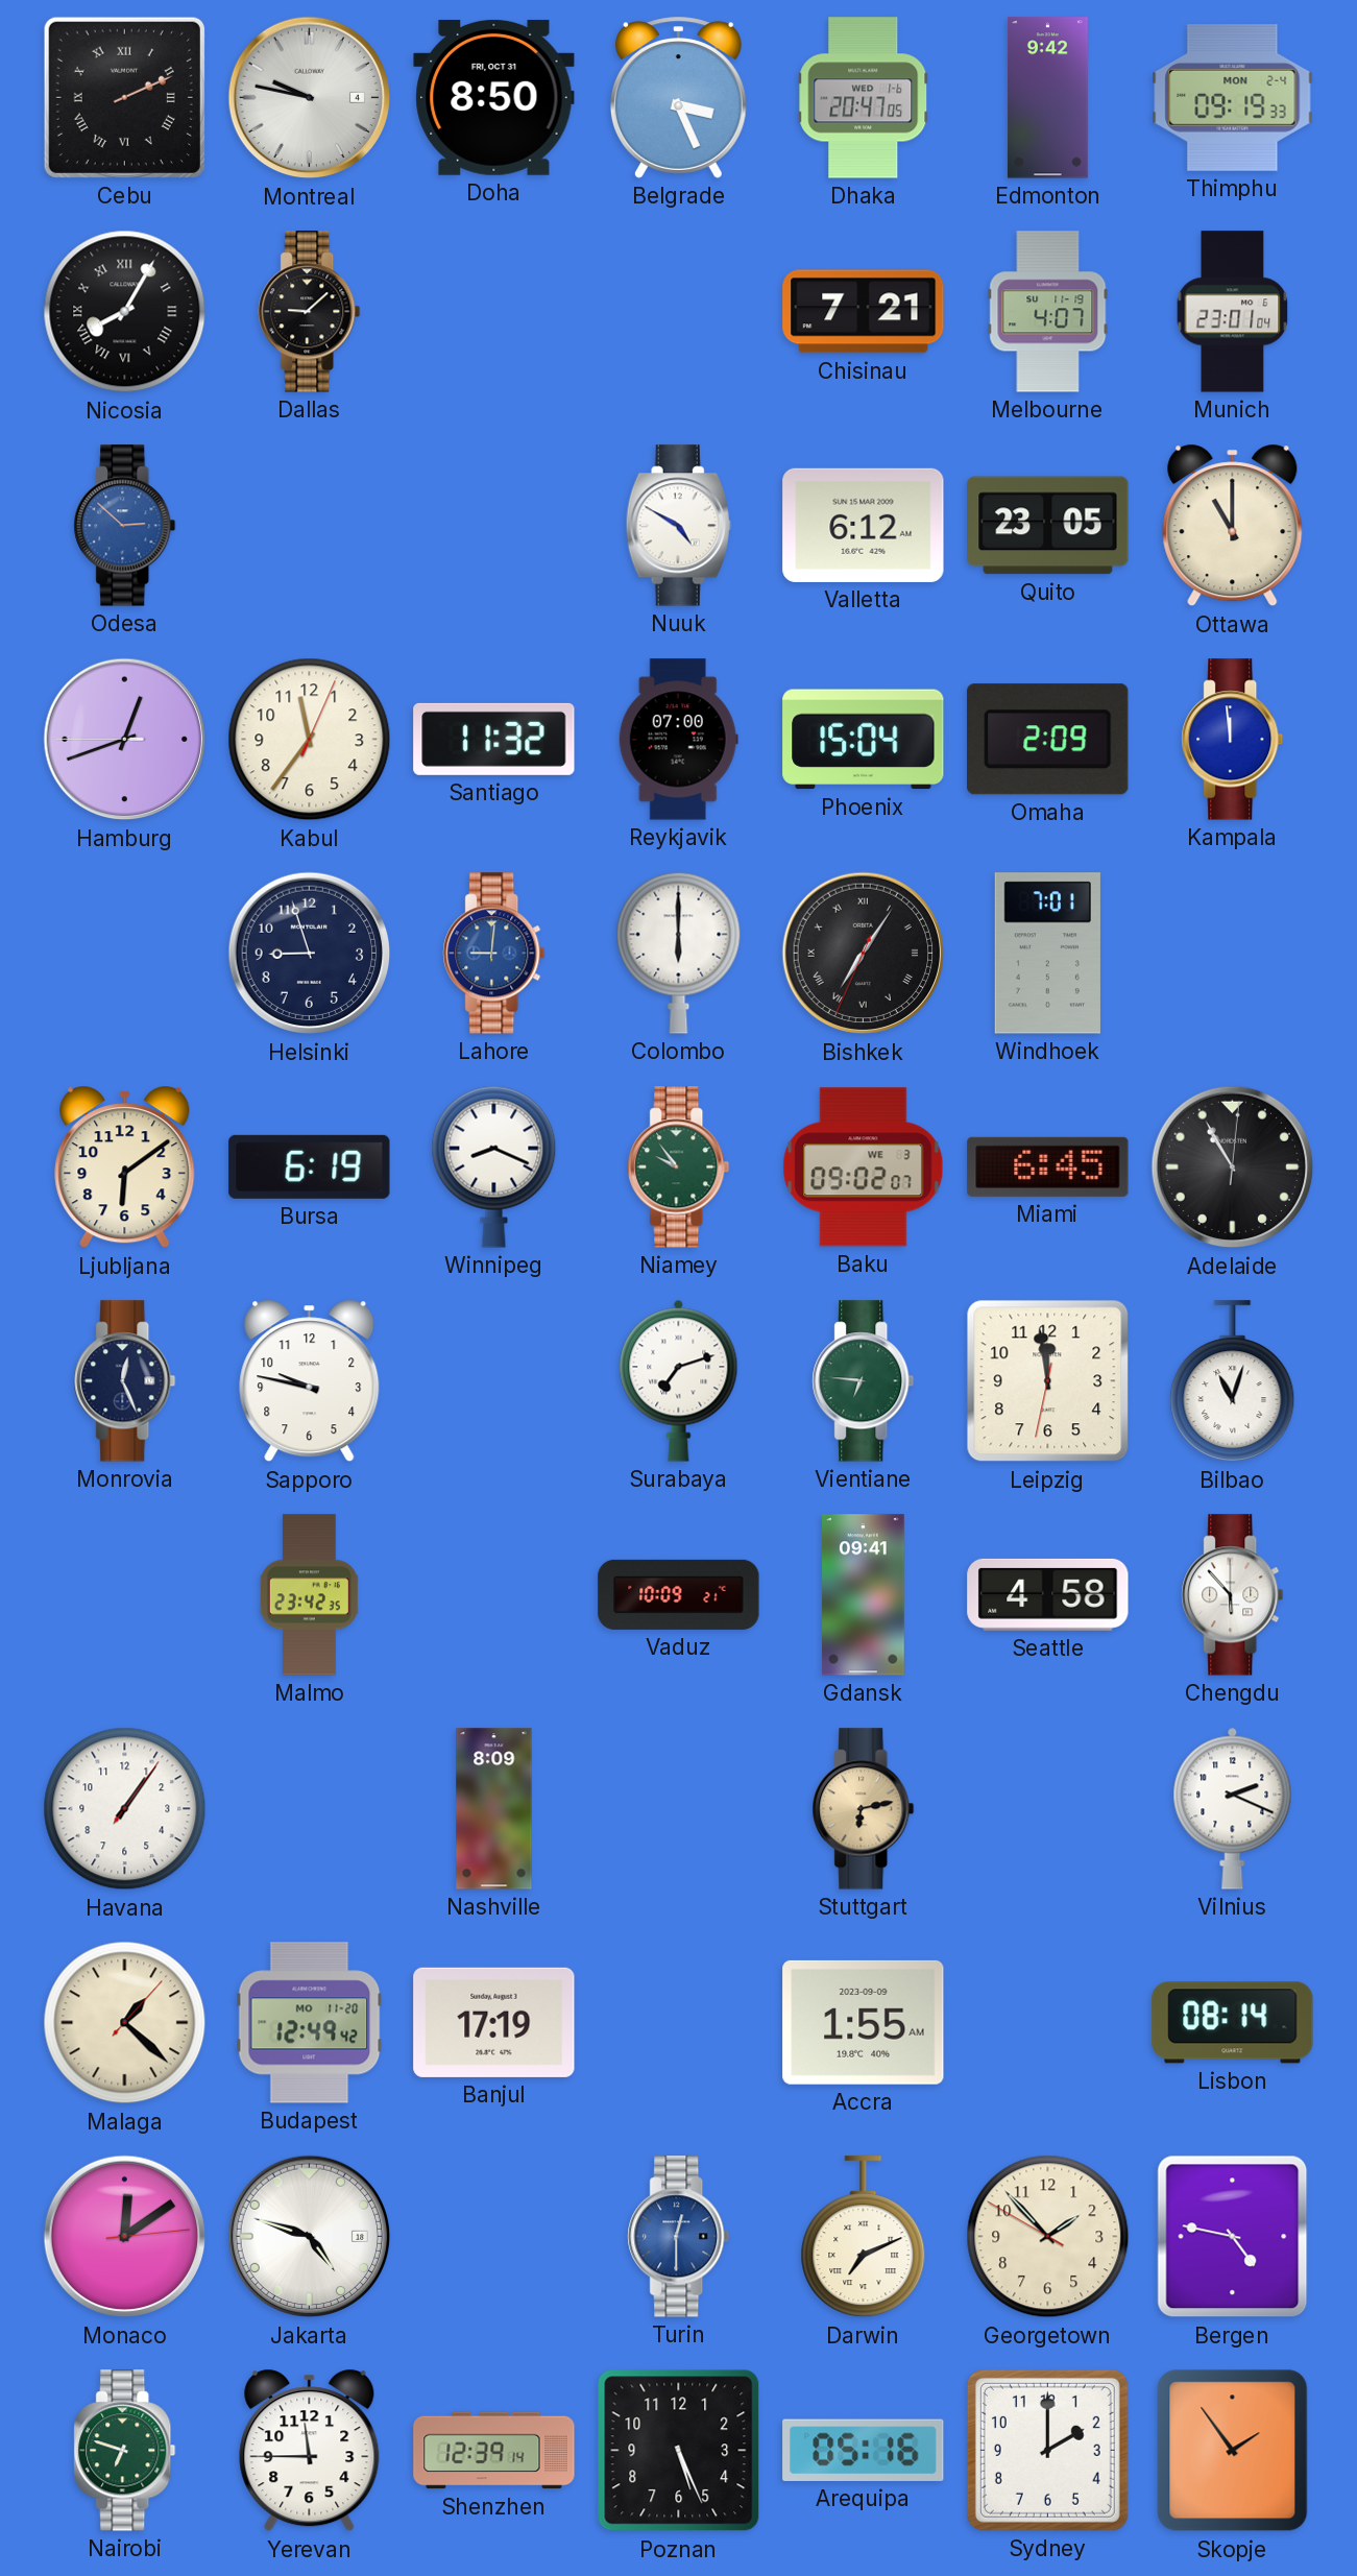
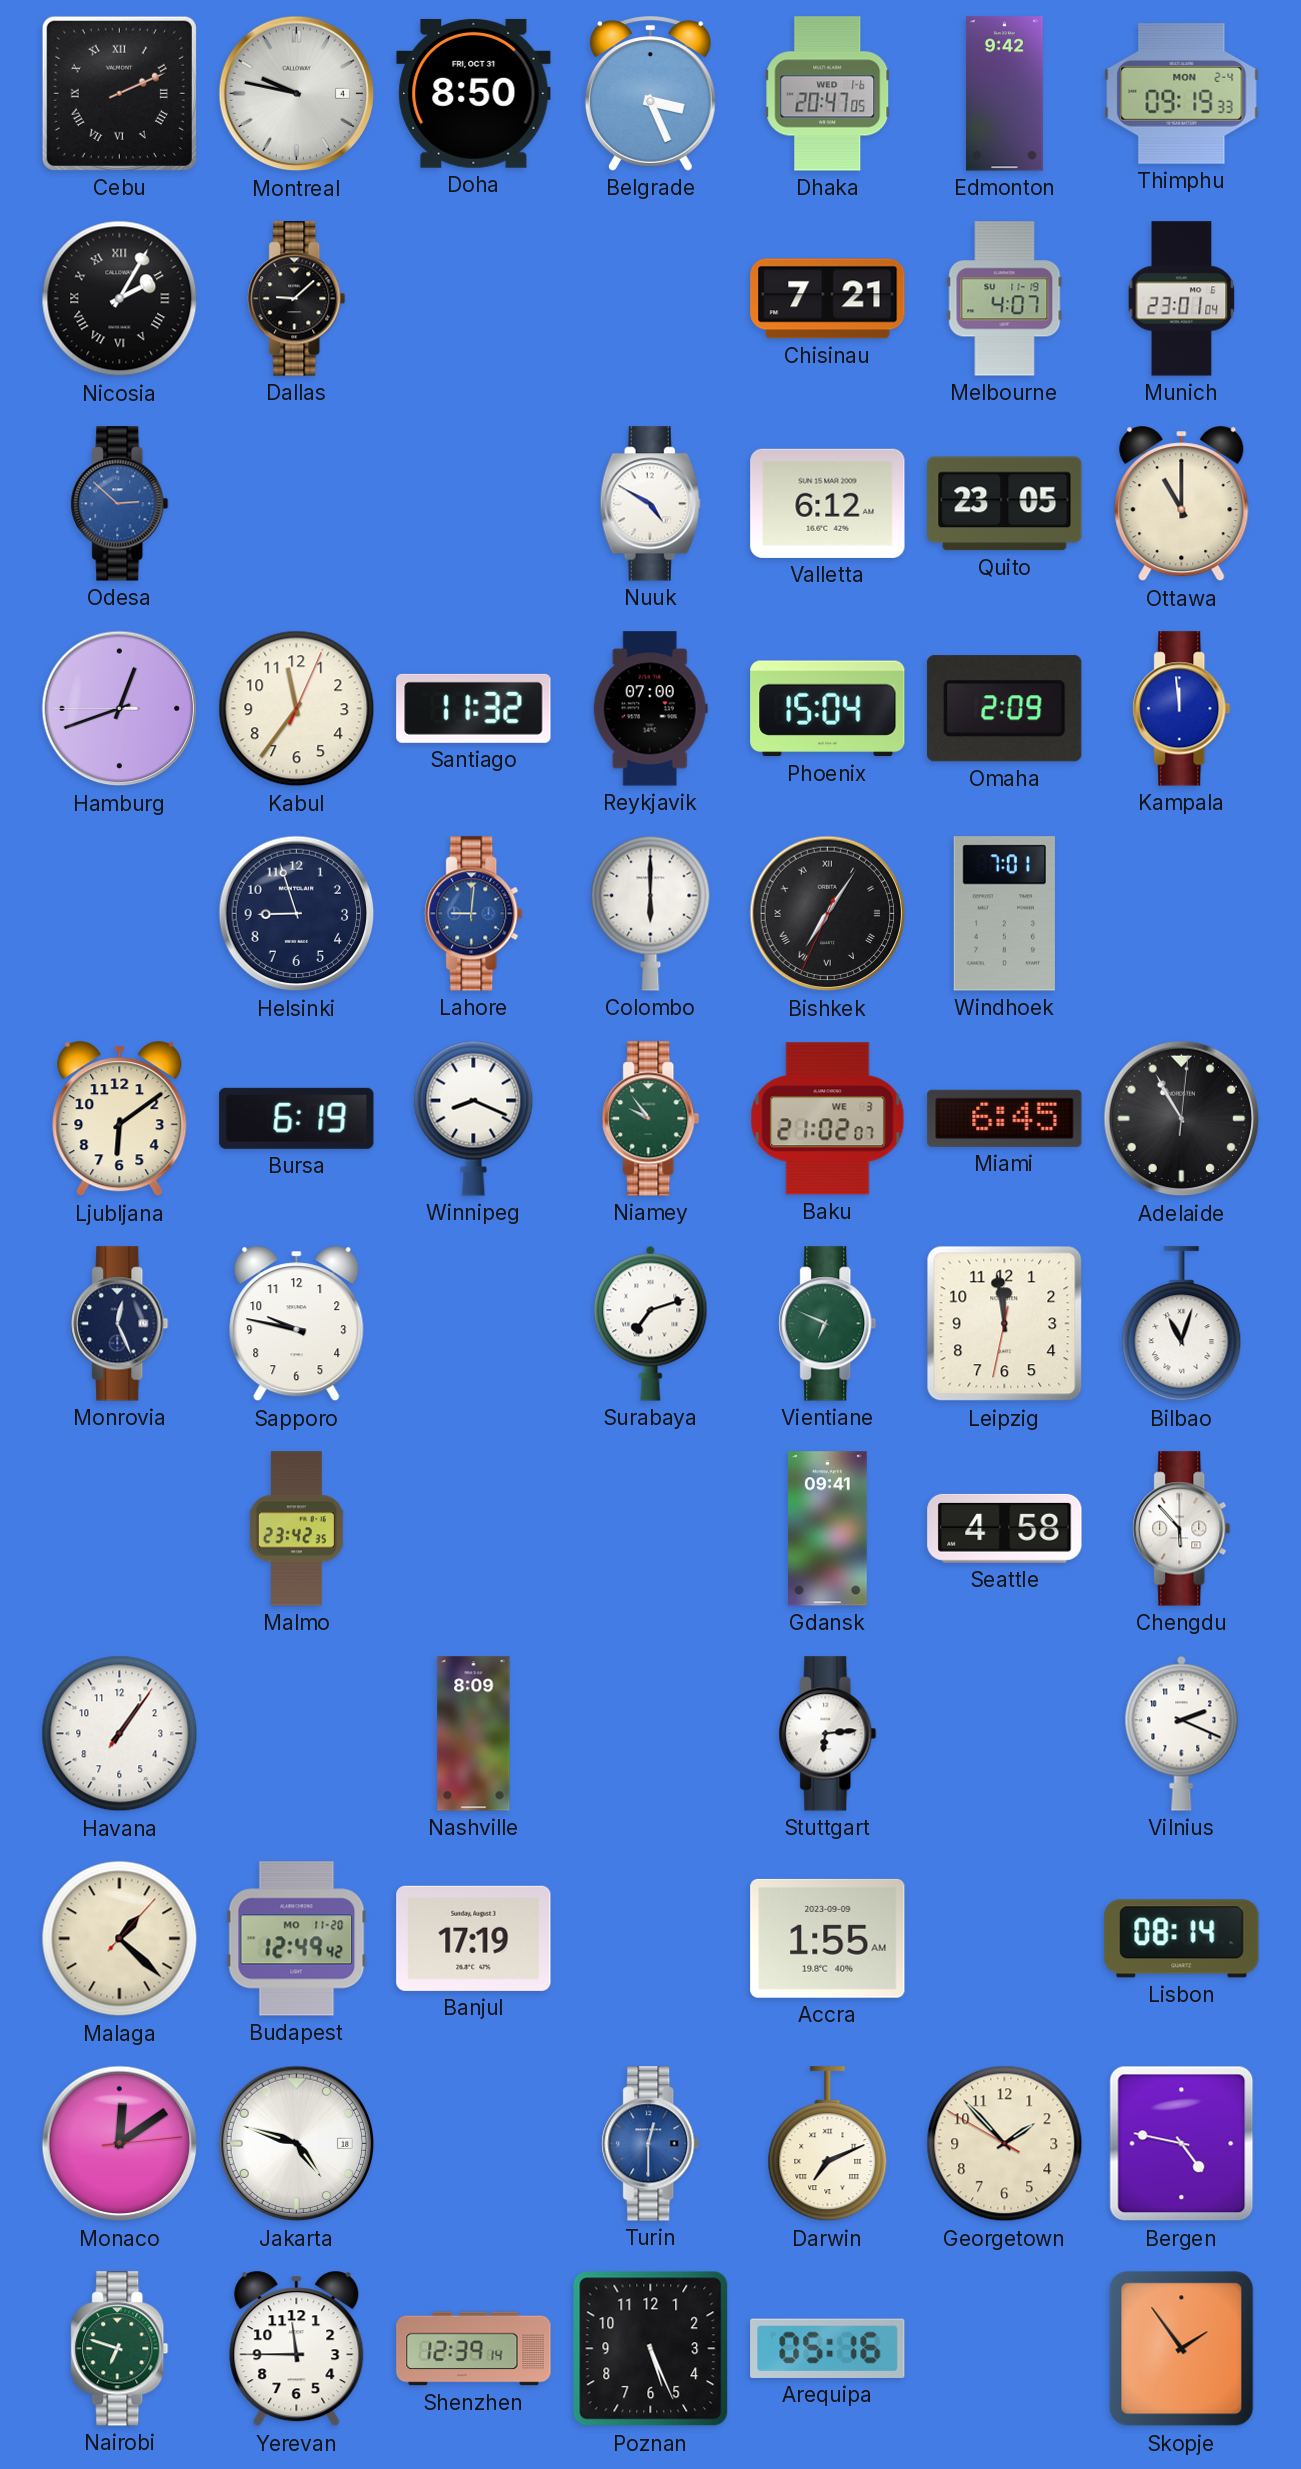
Nicosia: 8:05 -> 2:05
Baku: 09:02 -> 21:02
Vientiane: 6:46 -> 6:49
Vaduz: 10:09 -> none
Stuttgart: 6:13 -> 6:14
Stuttgart dial: champagne -> white
Sydney: 2:00 -> none
